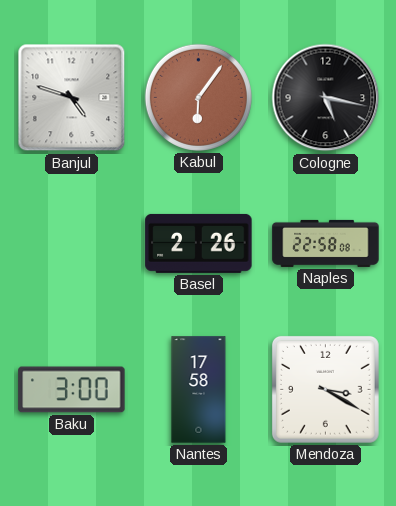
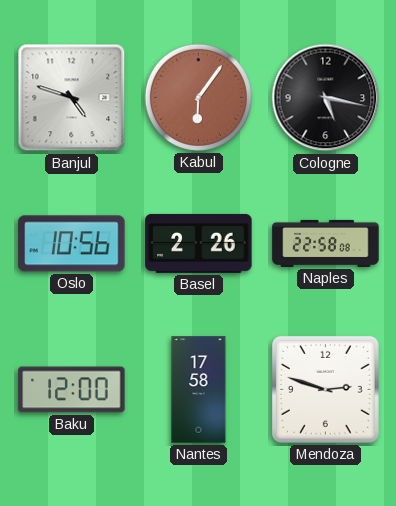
Oslo: none -> 10:56
Baku: 3:00 -> 12:00
Mendoza: 3:20 -> 2:48
